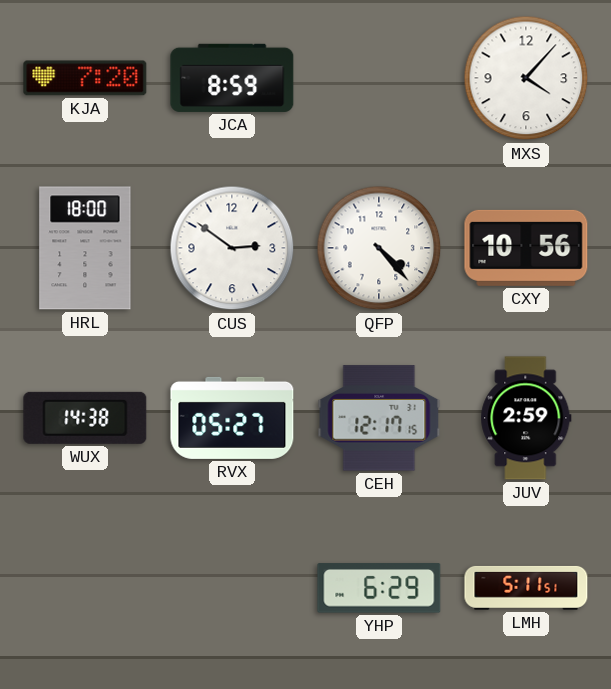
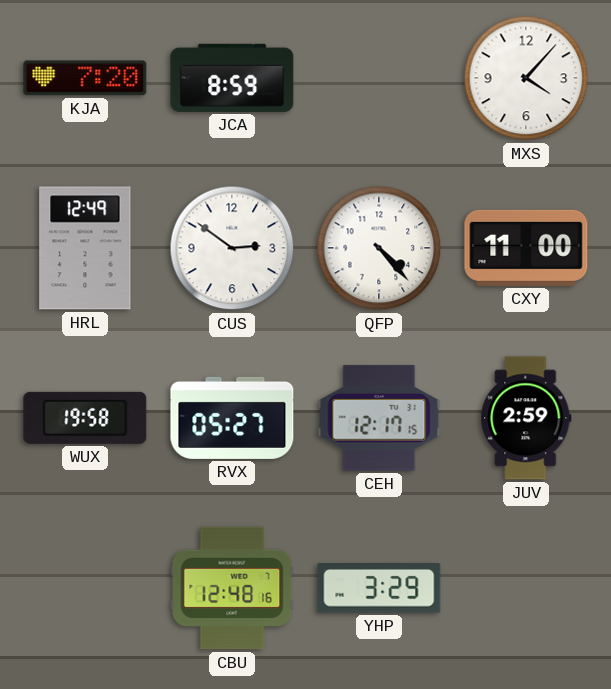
HRL: 18:00 -> 12:49
CXY: 10:56 -> 11:00
WUX: 14:38 -> 19:58
CBU: none -> 12:48
YHP: 6:29 -> 3:29
LMH: 5:11 -> none
